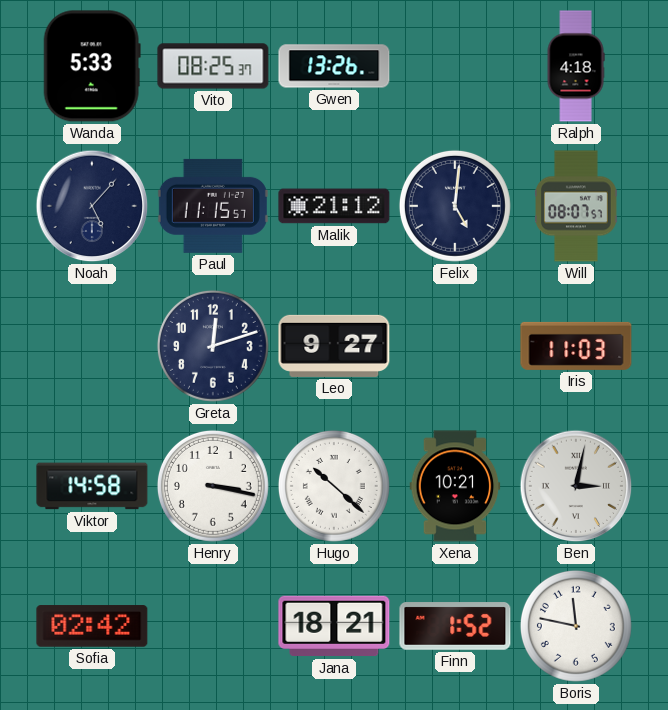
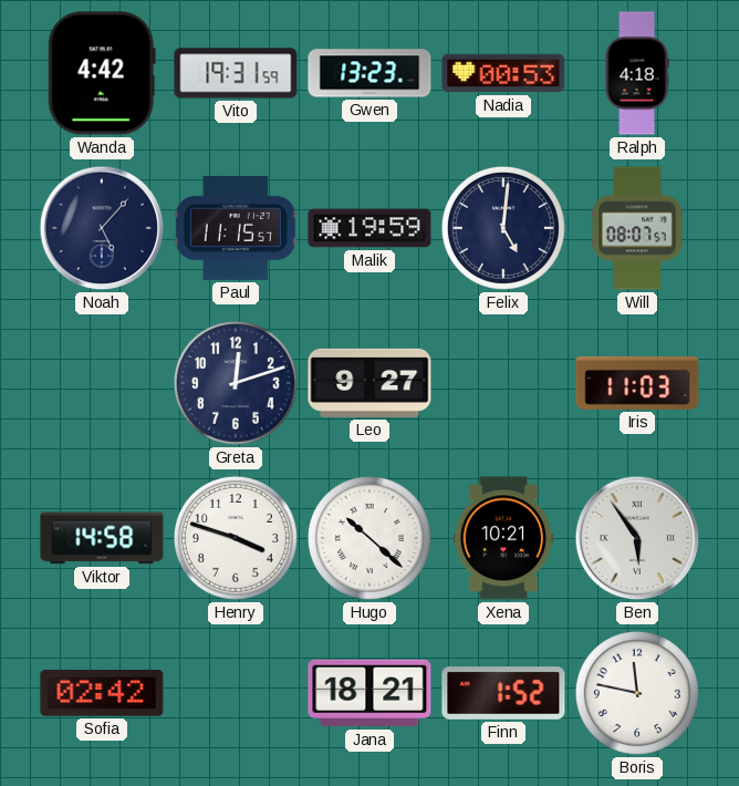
Wanda: 5:33 -> 4:42
Vito: 08:25 -> 19:31
Gwen: 13:26 -> 13:23
Nadia: none -> 00:53
Malik: 21:12 -> 19:59
Henry: 3:17 -> 3:48
Ben: 3:02 -> 5:54
